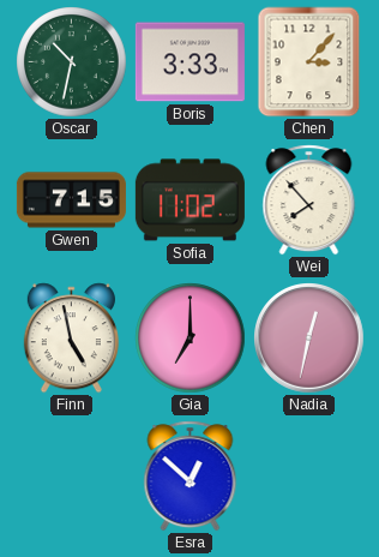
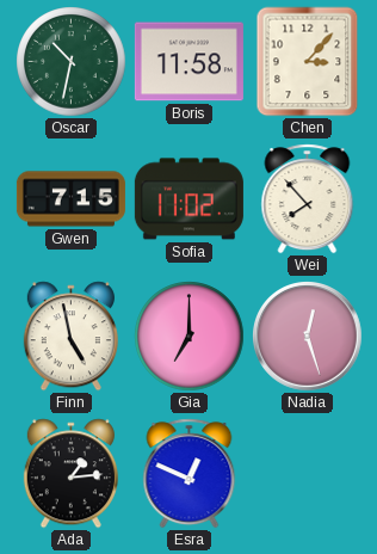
Boris: 3:33 -> 11:58
Nadia: 12:32 -> 12:27
Ada: none -> 1:14
Esra: 12:52 -> 12:49
